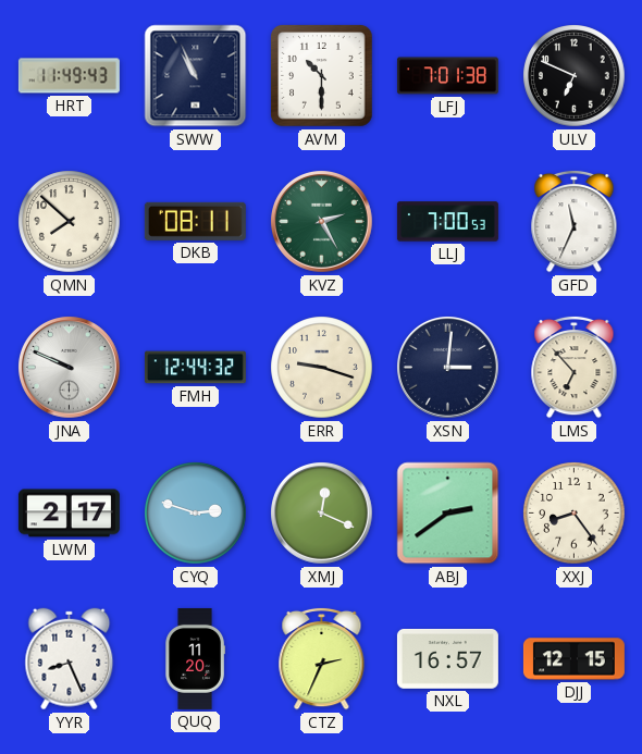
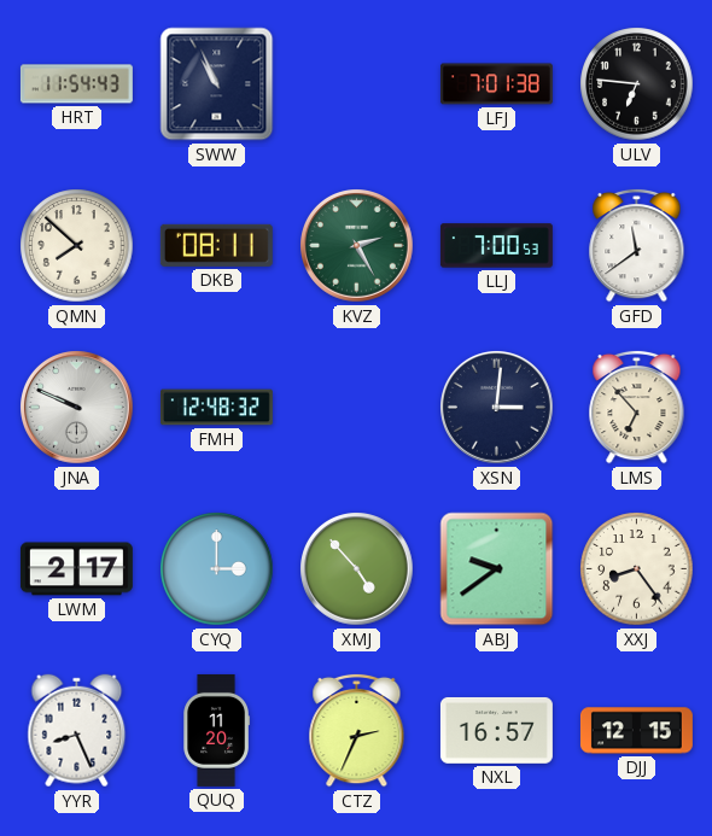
HRT: 11:49 -> 11:54
AVM: 10:30 -> none
ULV: 6:49 -> 6:46
GFD: 11:34 -> 11:39
FMH: 12:44 -> 12:48
ERR: 9:18 -> none
CYQ: 2:48 -> 3:00
XMJ: 12:19 -> 4:53
ABJ: 2:39 -> 9:39
